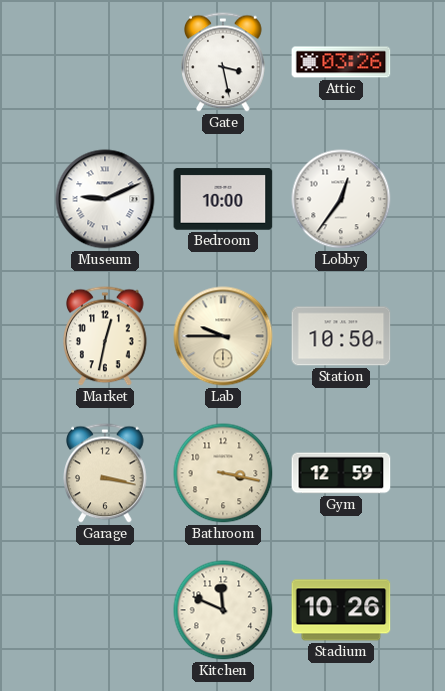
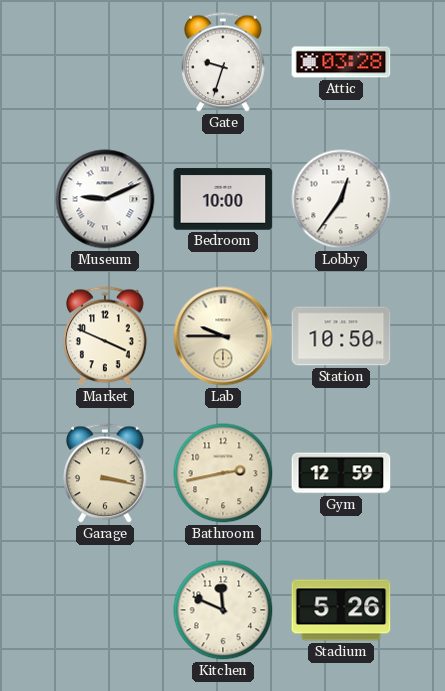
Gate: 3:28 -> 9:33
Attic: 03:26 -> 03:28
Market: 12:32 -> 3:49
Bathroom: 3:17 -> 2:43
Stadium: 10:26 -> 5:26
